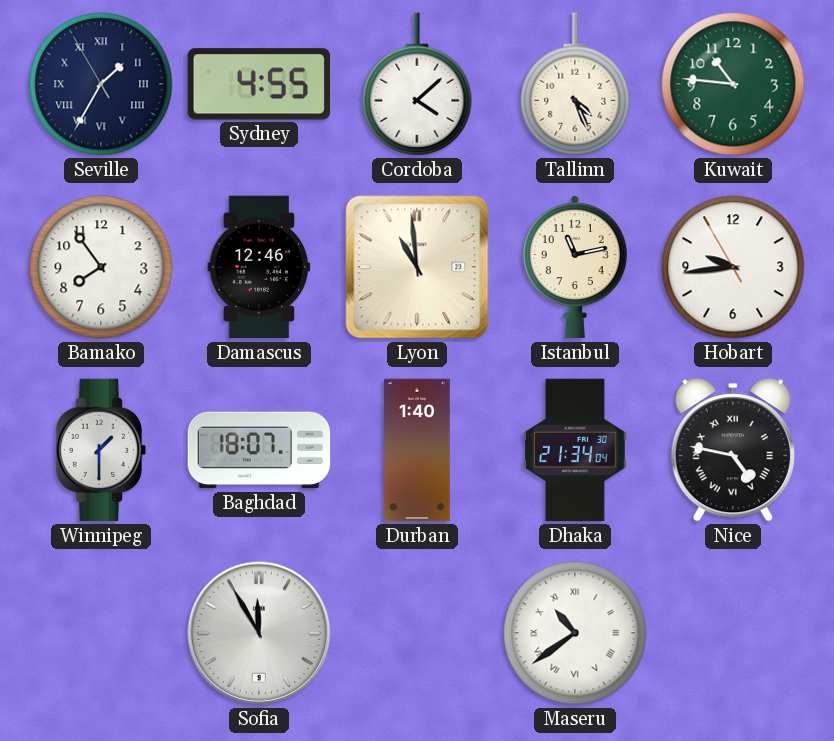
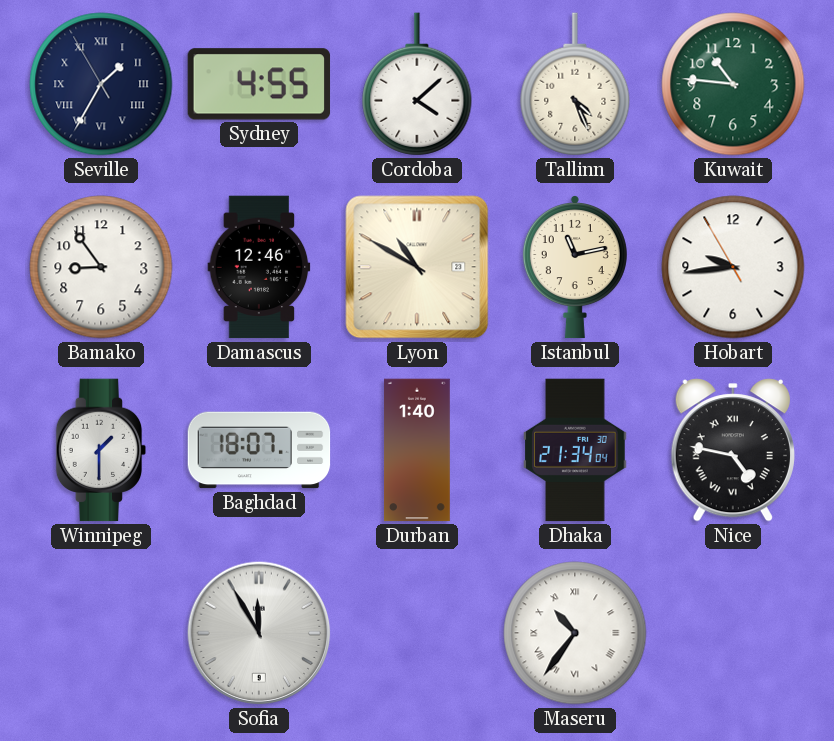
Bamako: 7:54 -> 8:54
Lyon: 10:59 -> 10:50
Maseru: 10:39 -> 10:36
